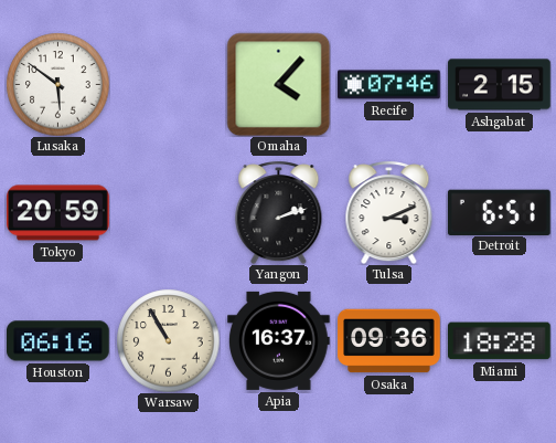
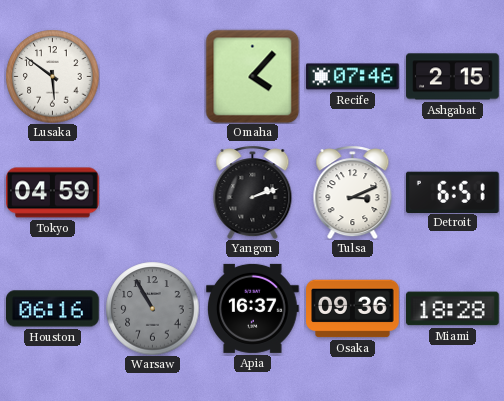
Tokyo: 20:59 -> 04:59
Warsaw dial: cream -> grey
